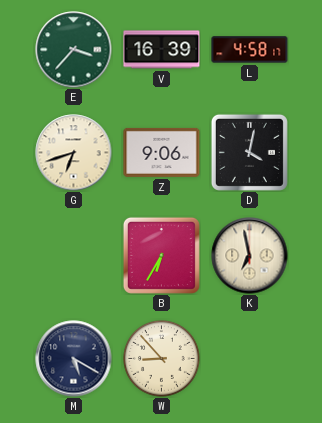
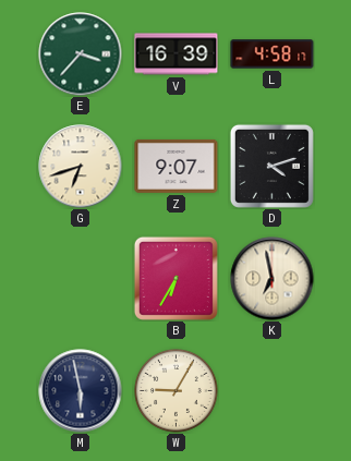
Z: 9:06 -> 9:07
D: 4:02 -> 4:12
M: 5:20 -> 5:58
W: 8:53 -> 9:05
